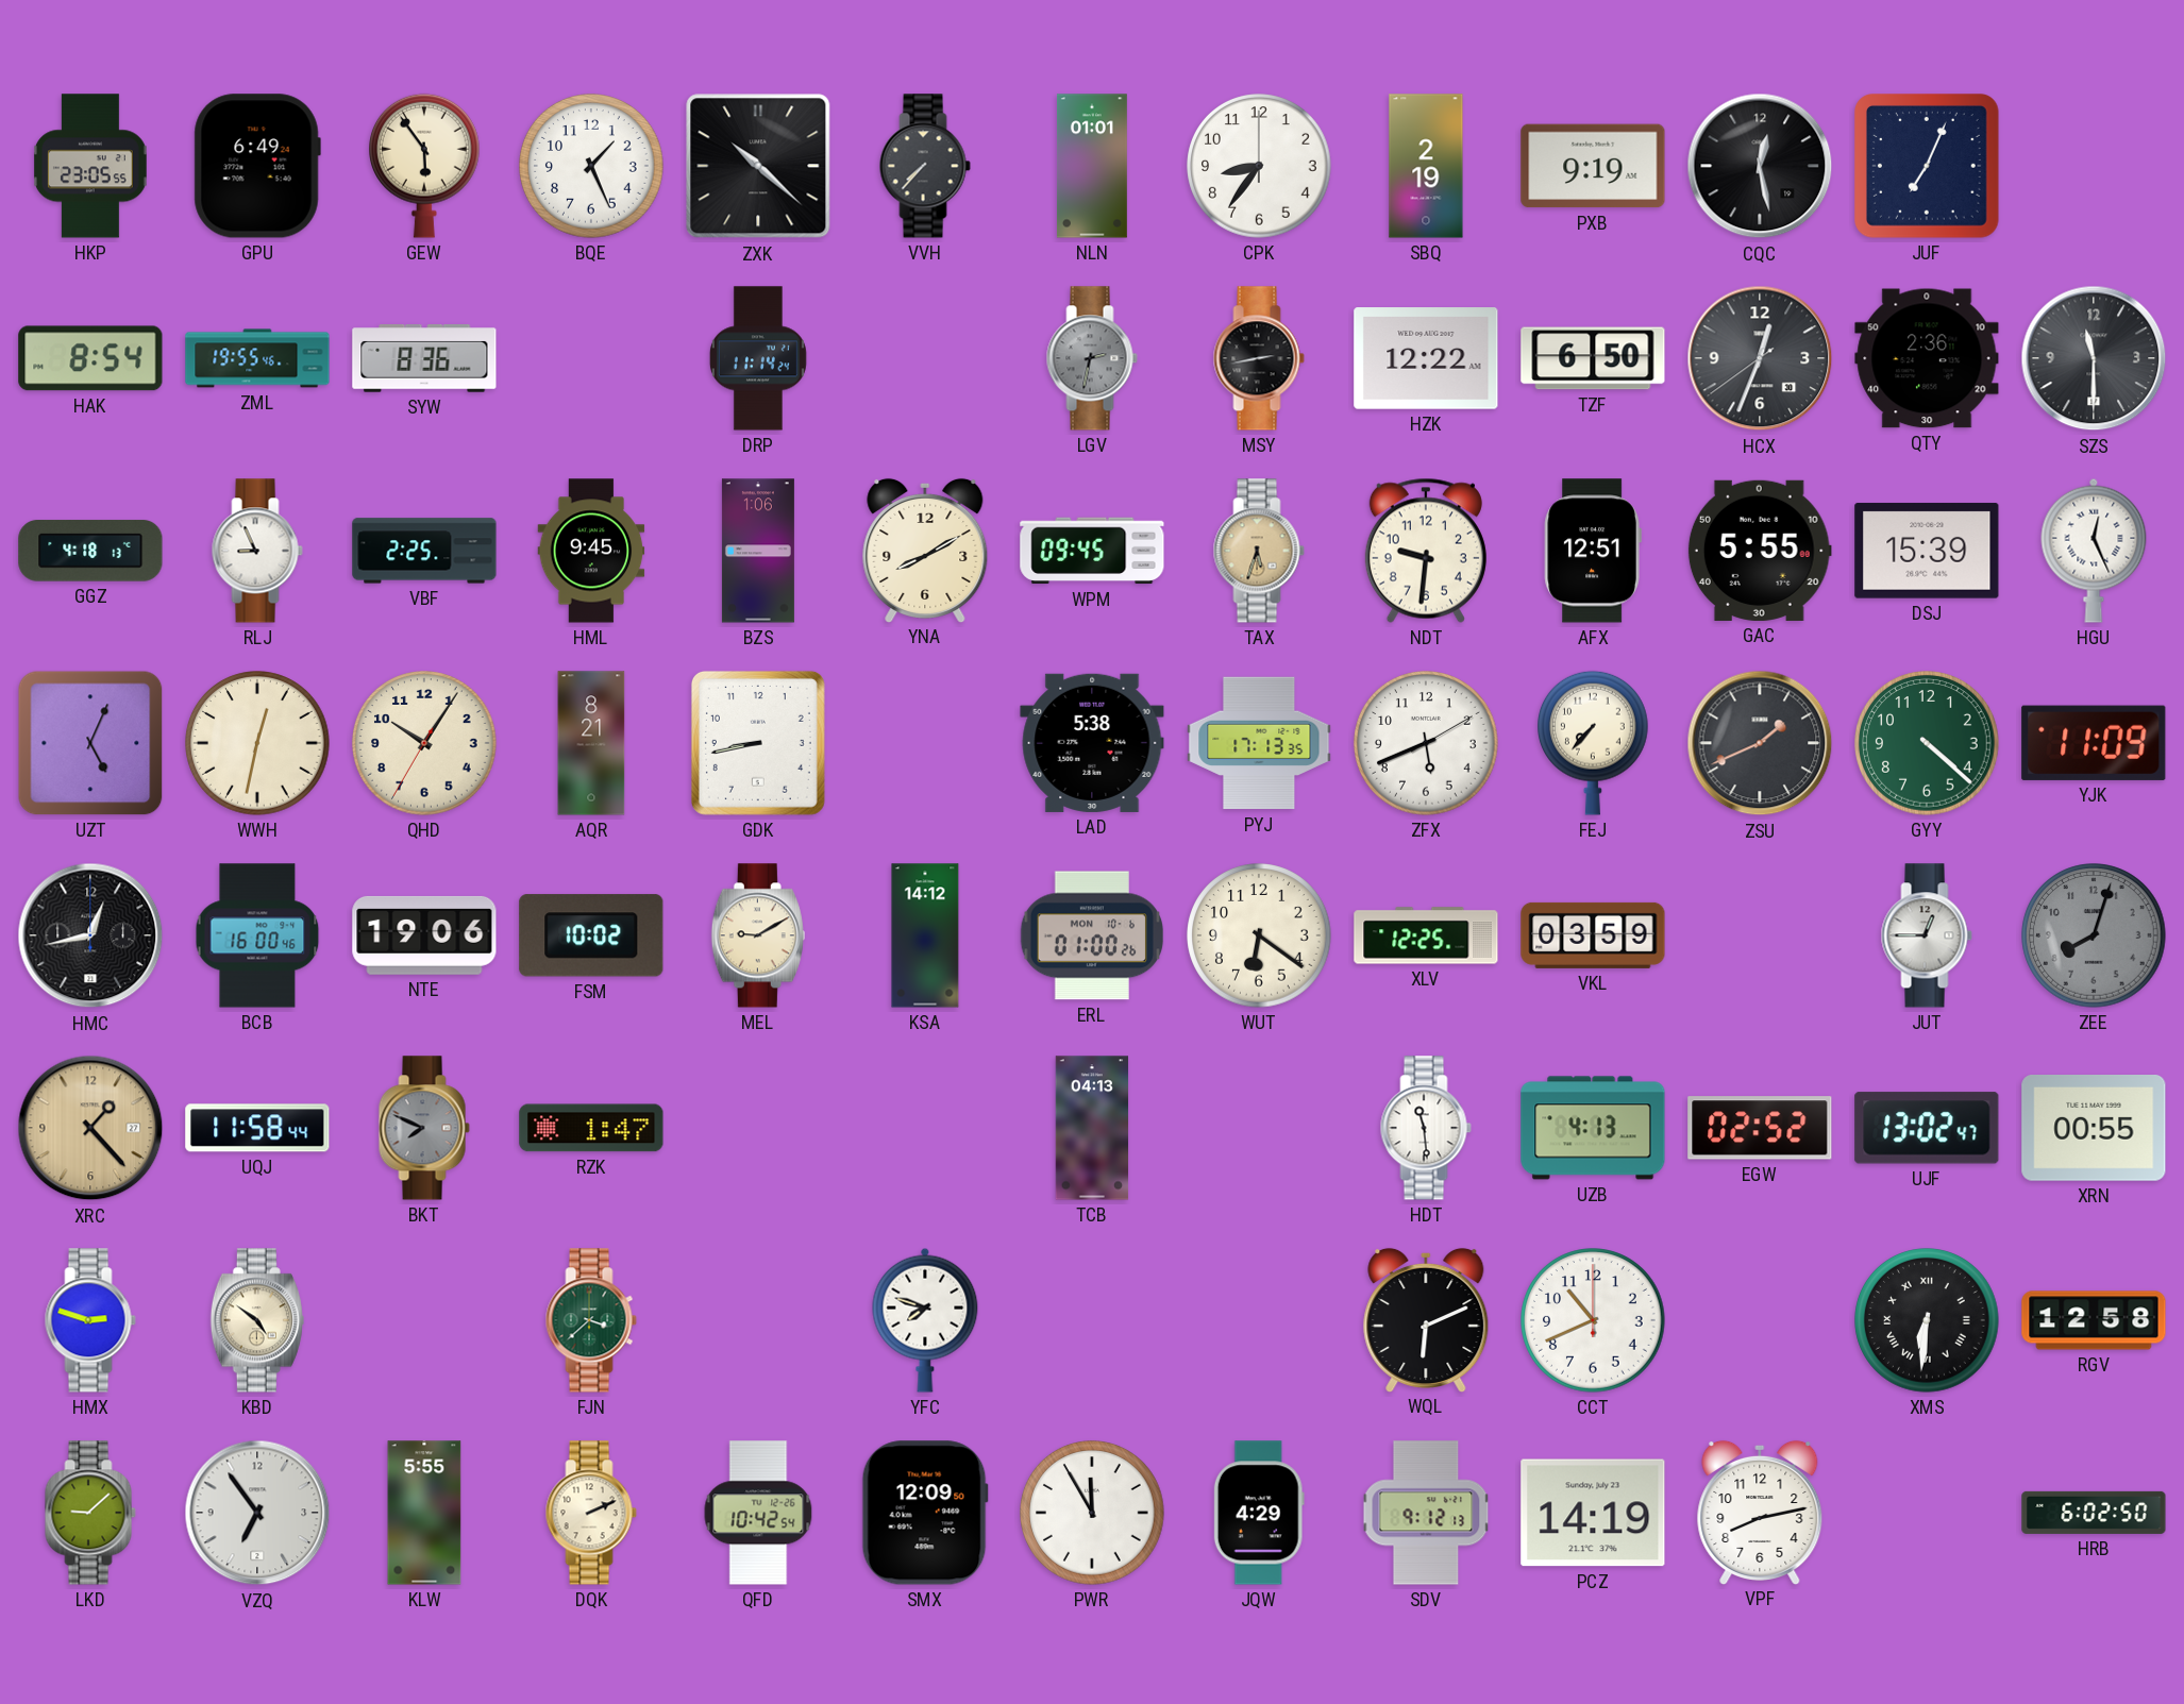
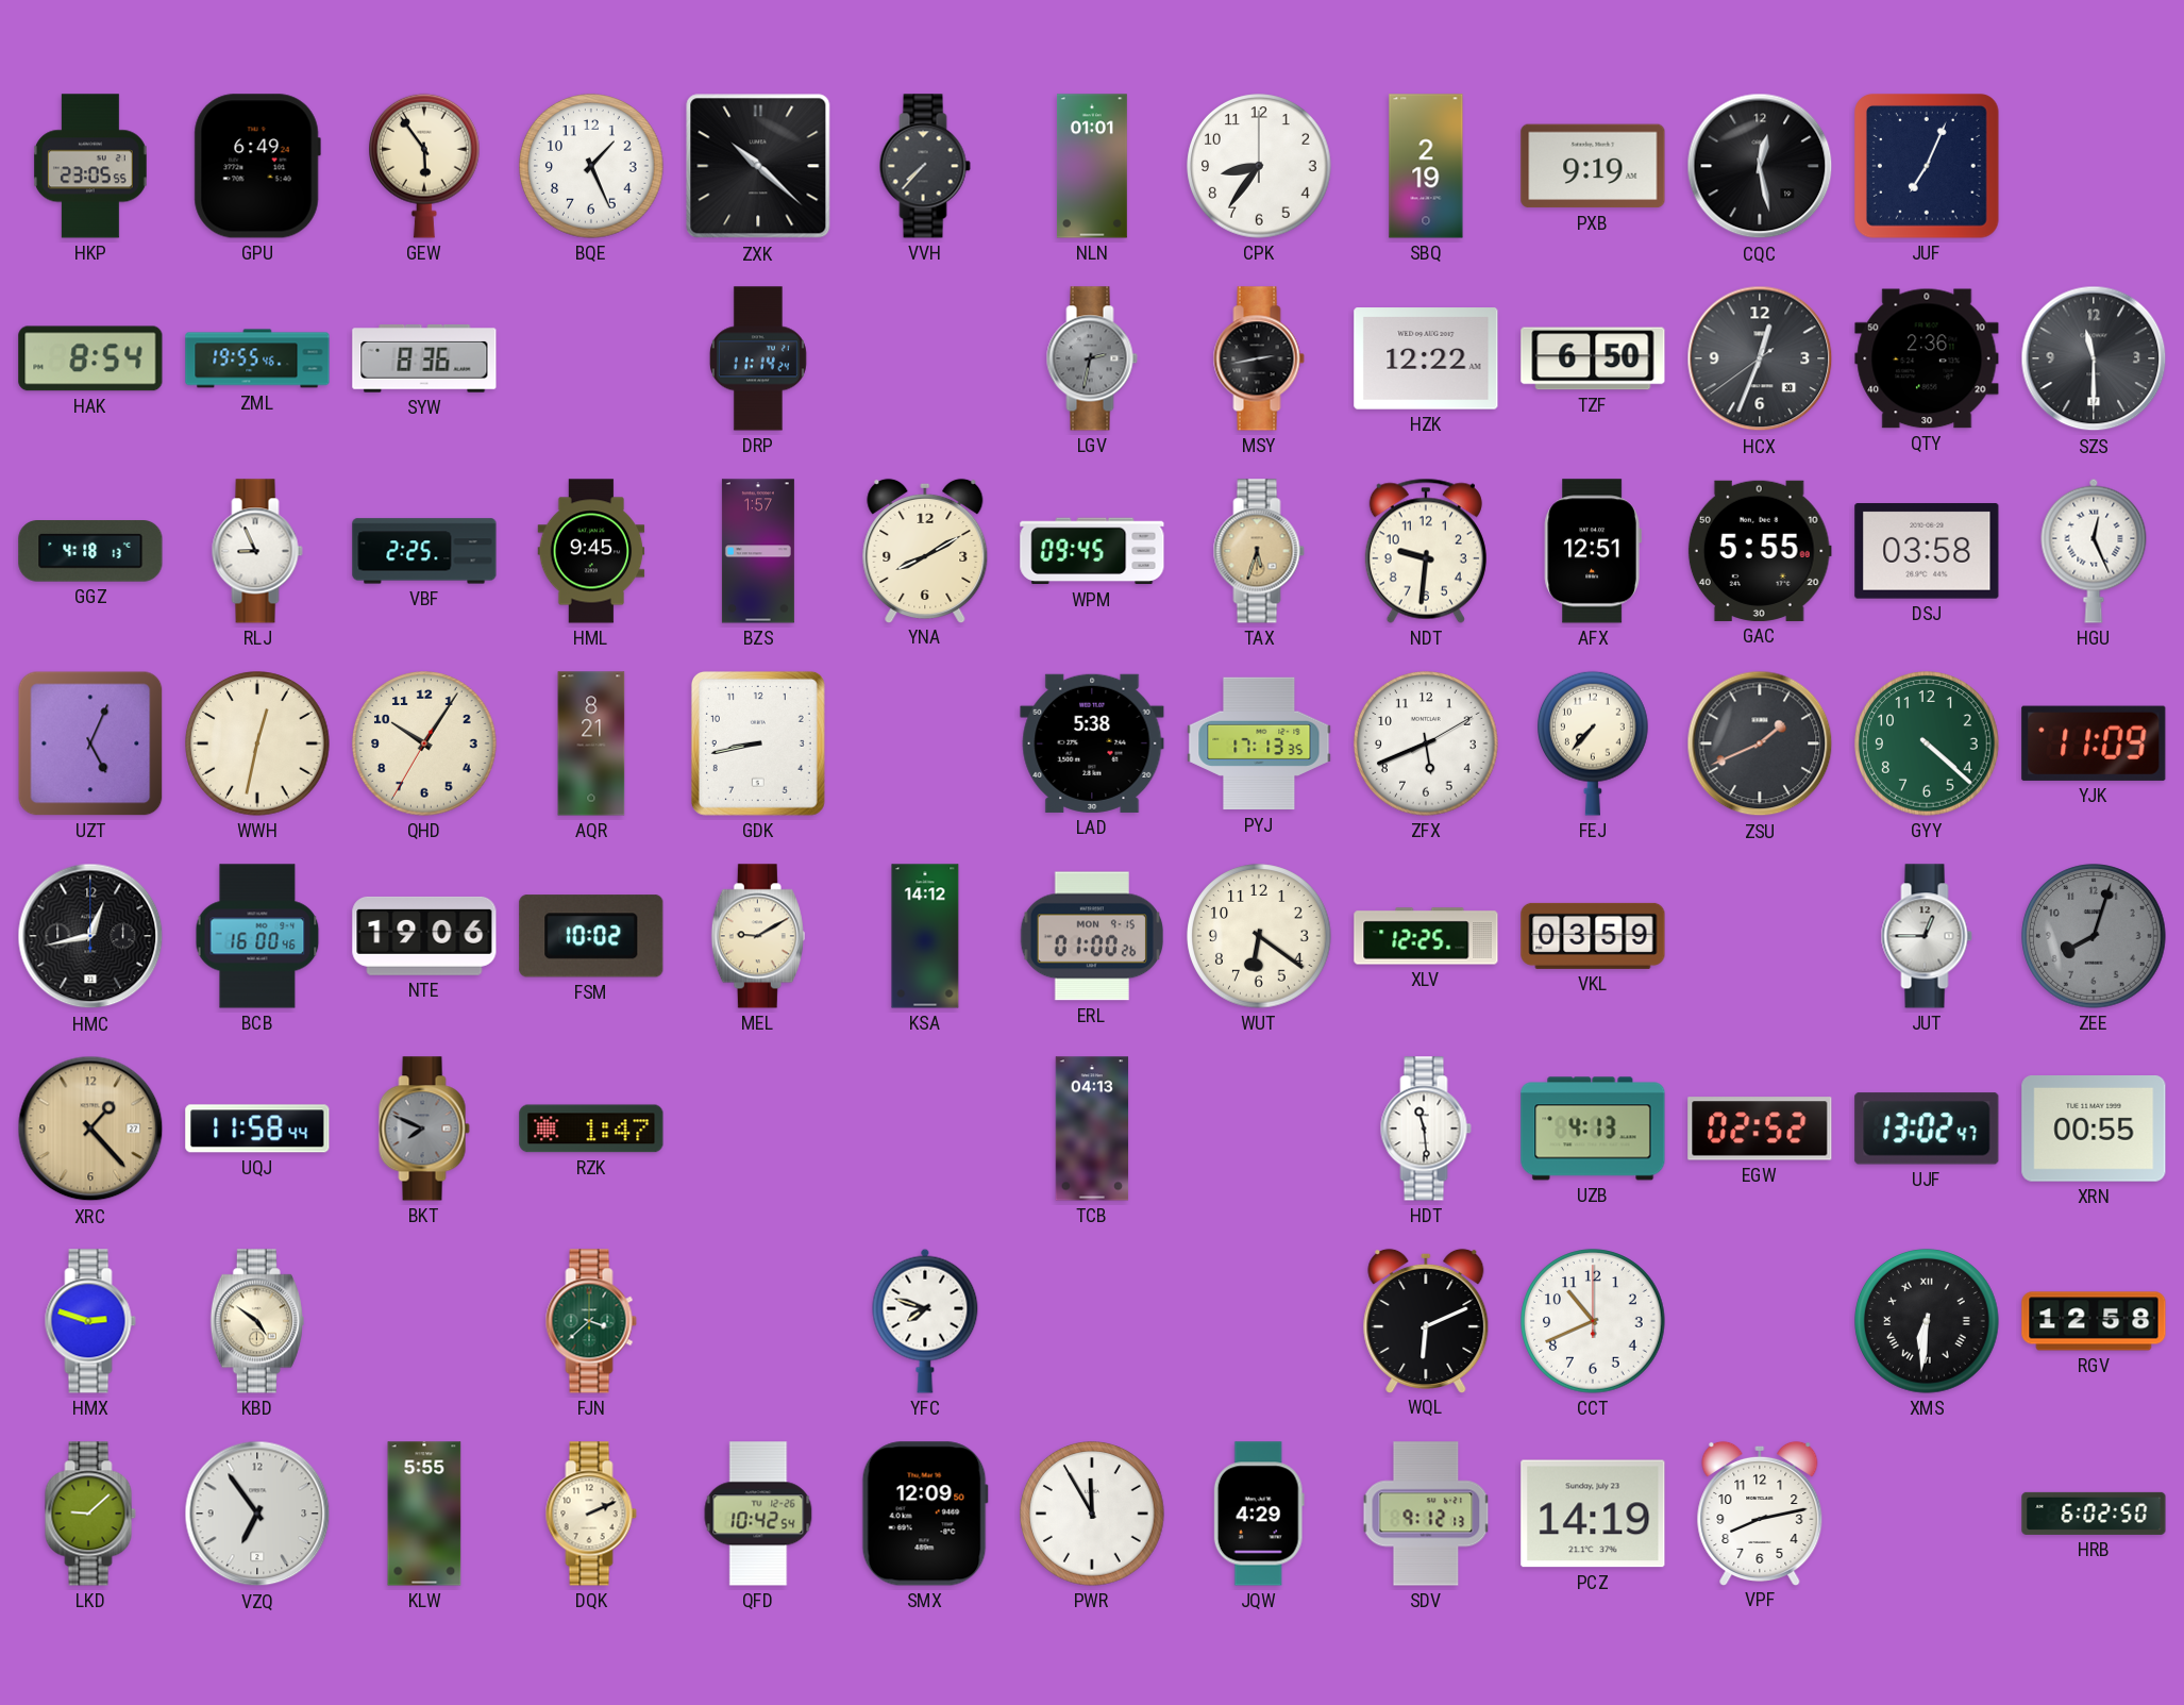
BZS: 1:06 -> 1:57
DSJ: 15:39 -> 03:58
ERL date: MON 10-6 -> MON 9-15
